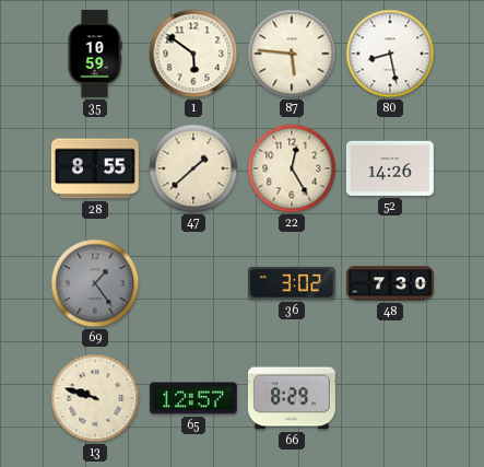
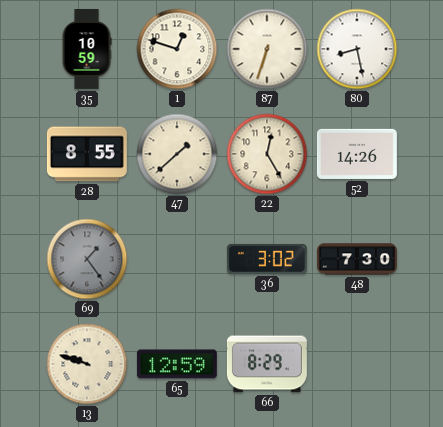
1: 5:51 -> 12:48
87: 5:46 -> 6:33
65: 12:57 -> 12:59
